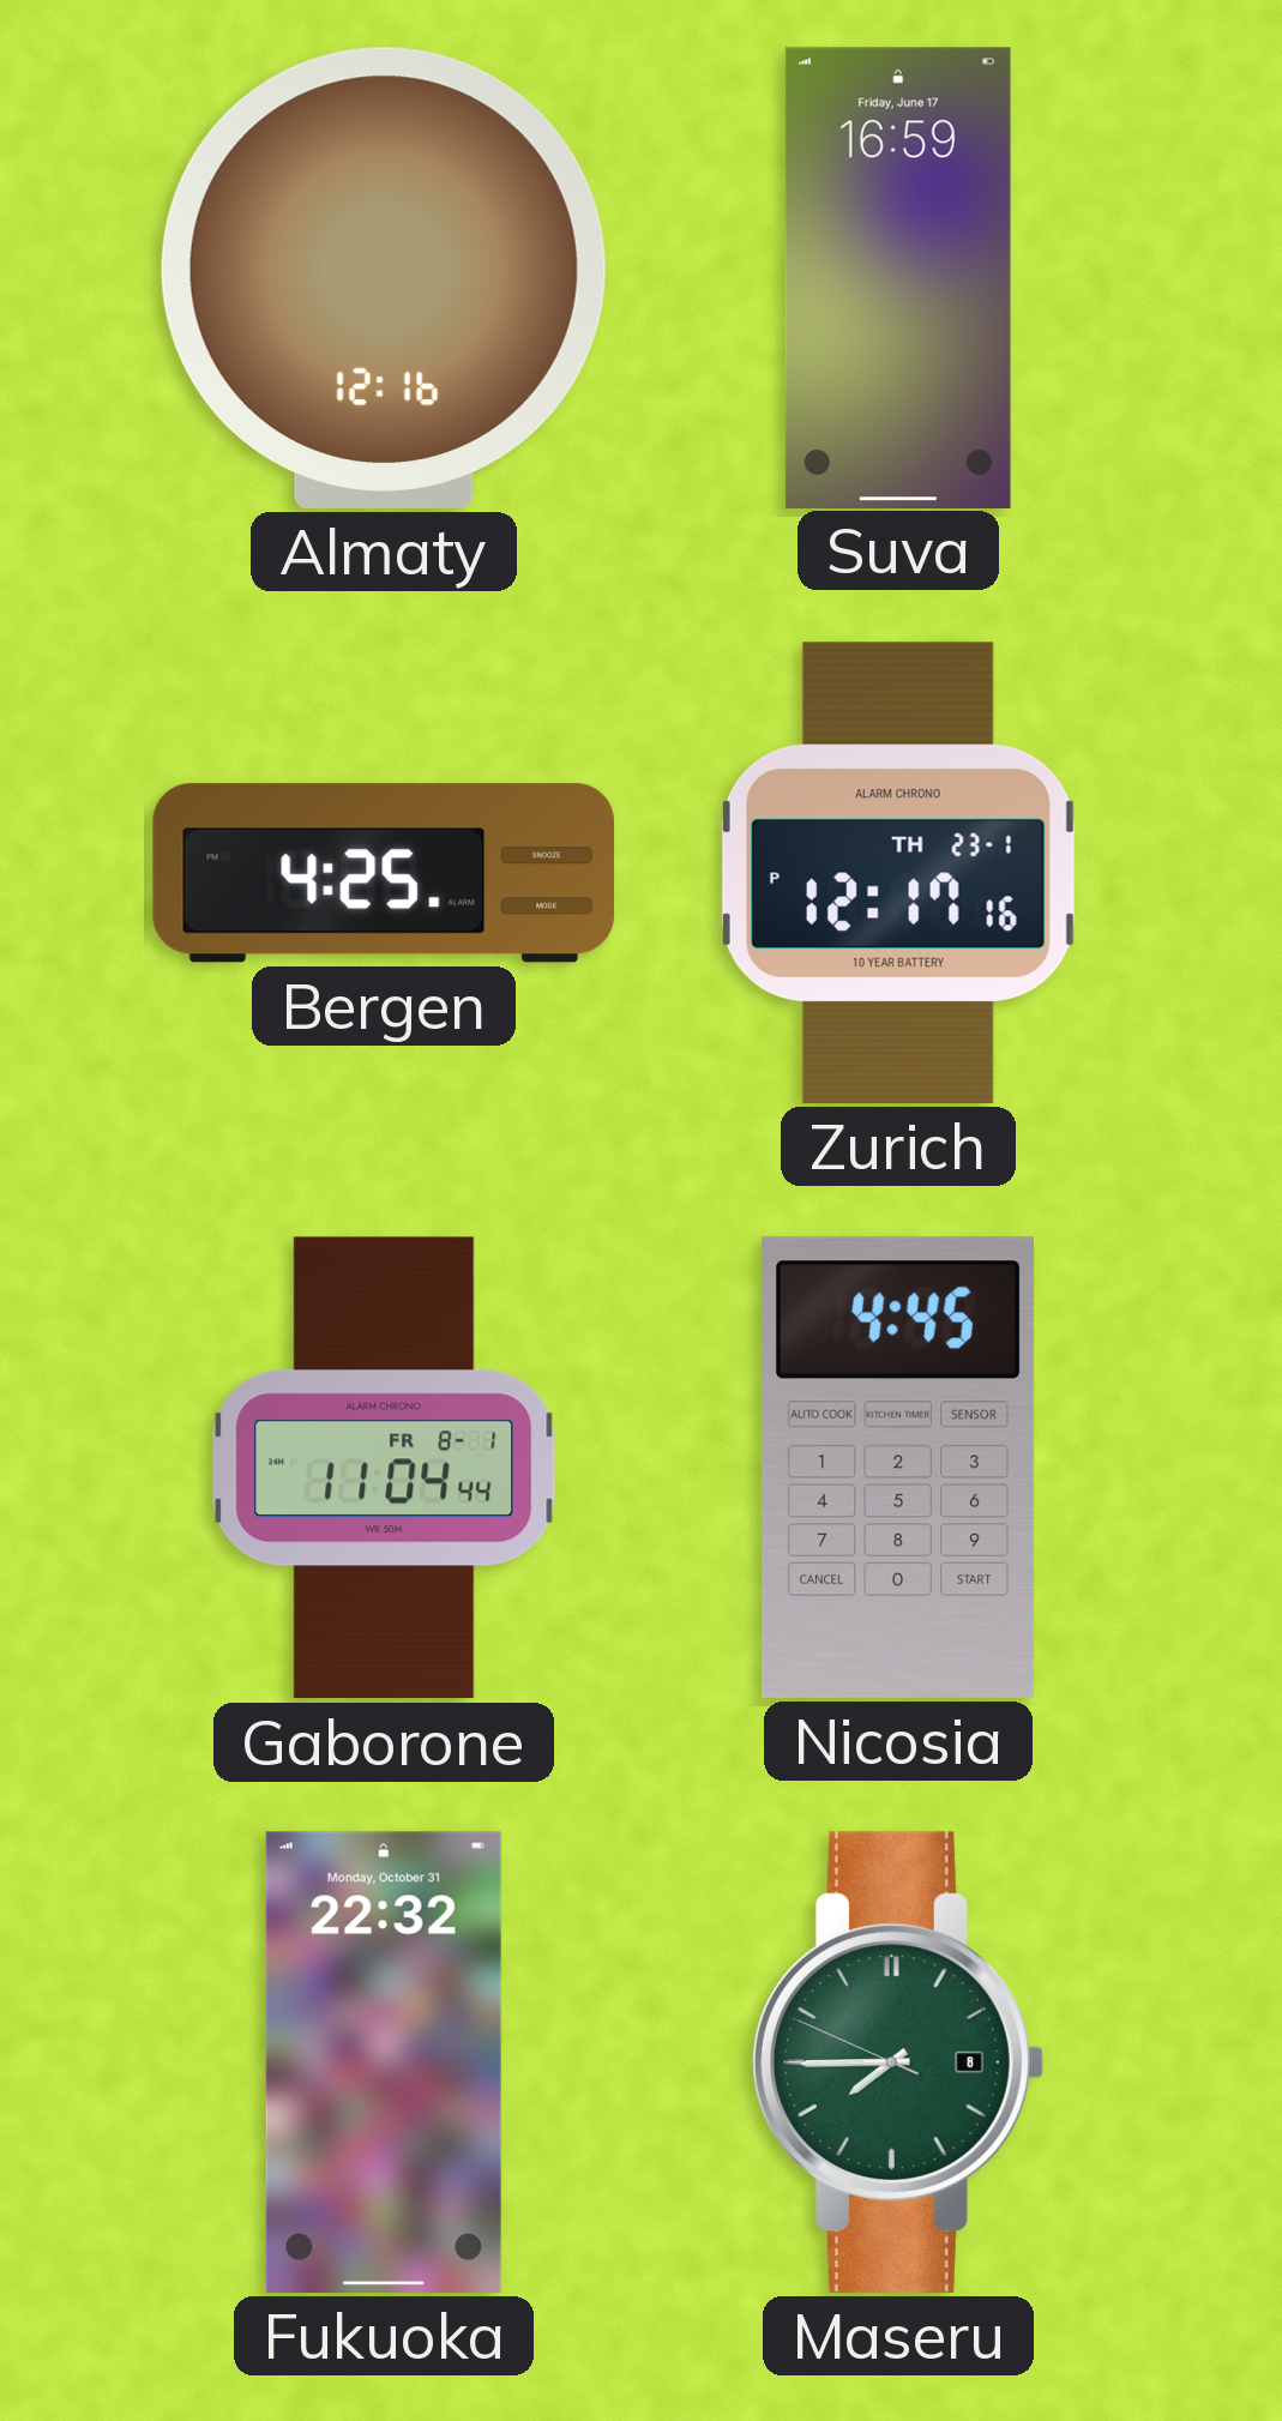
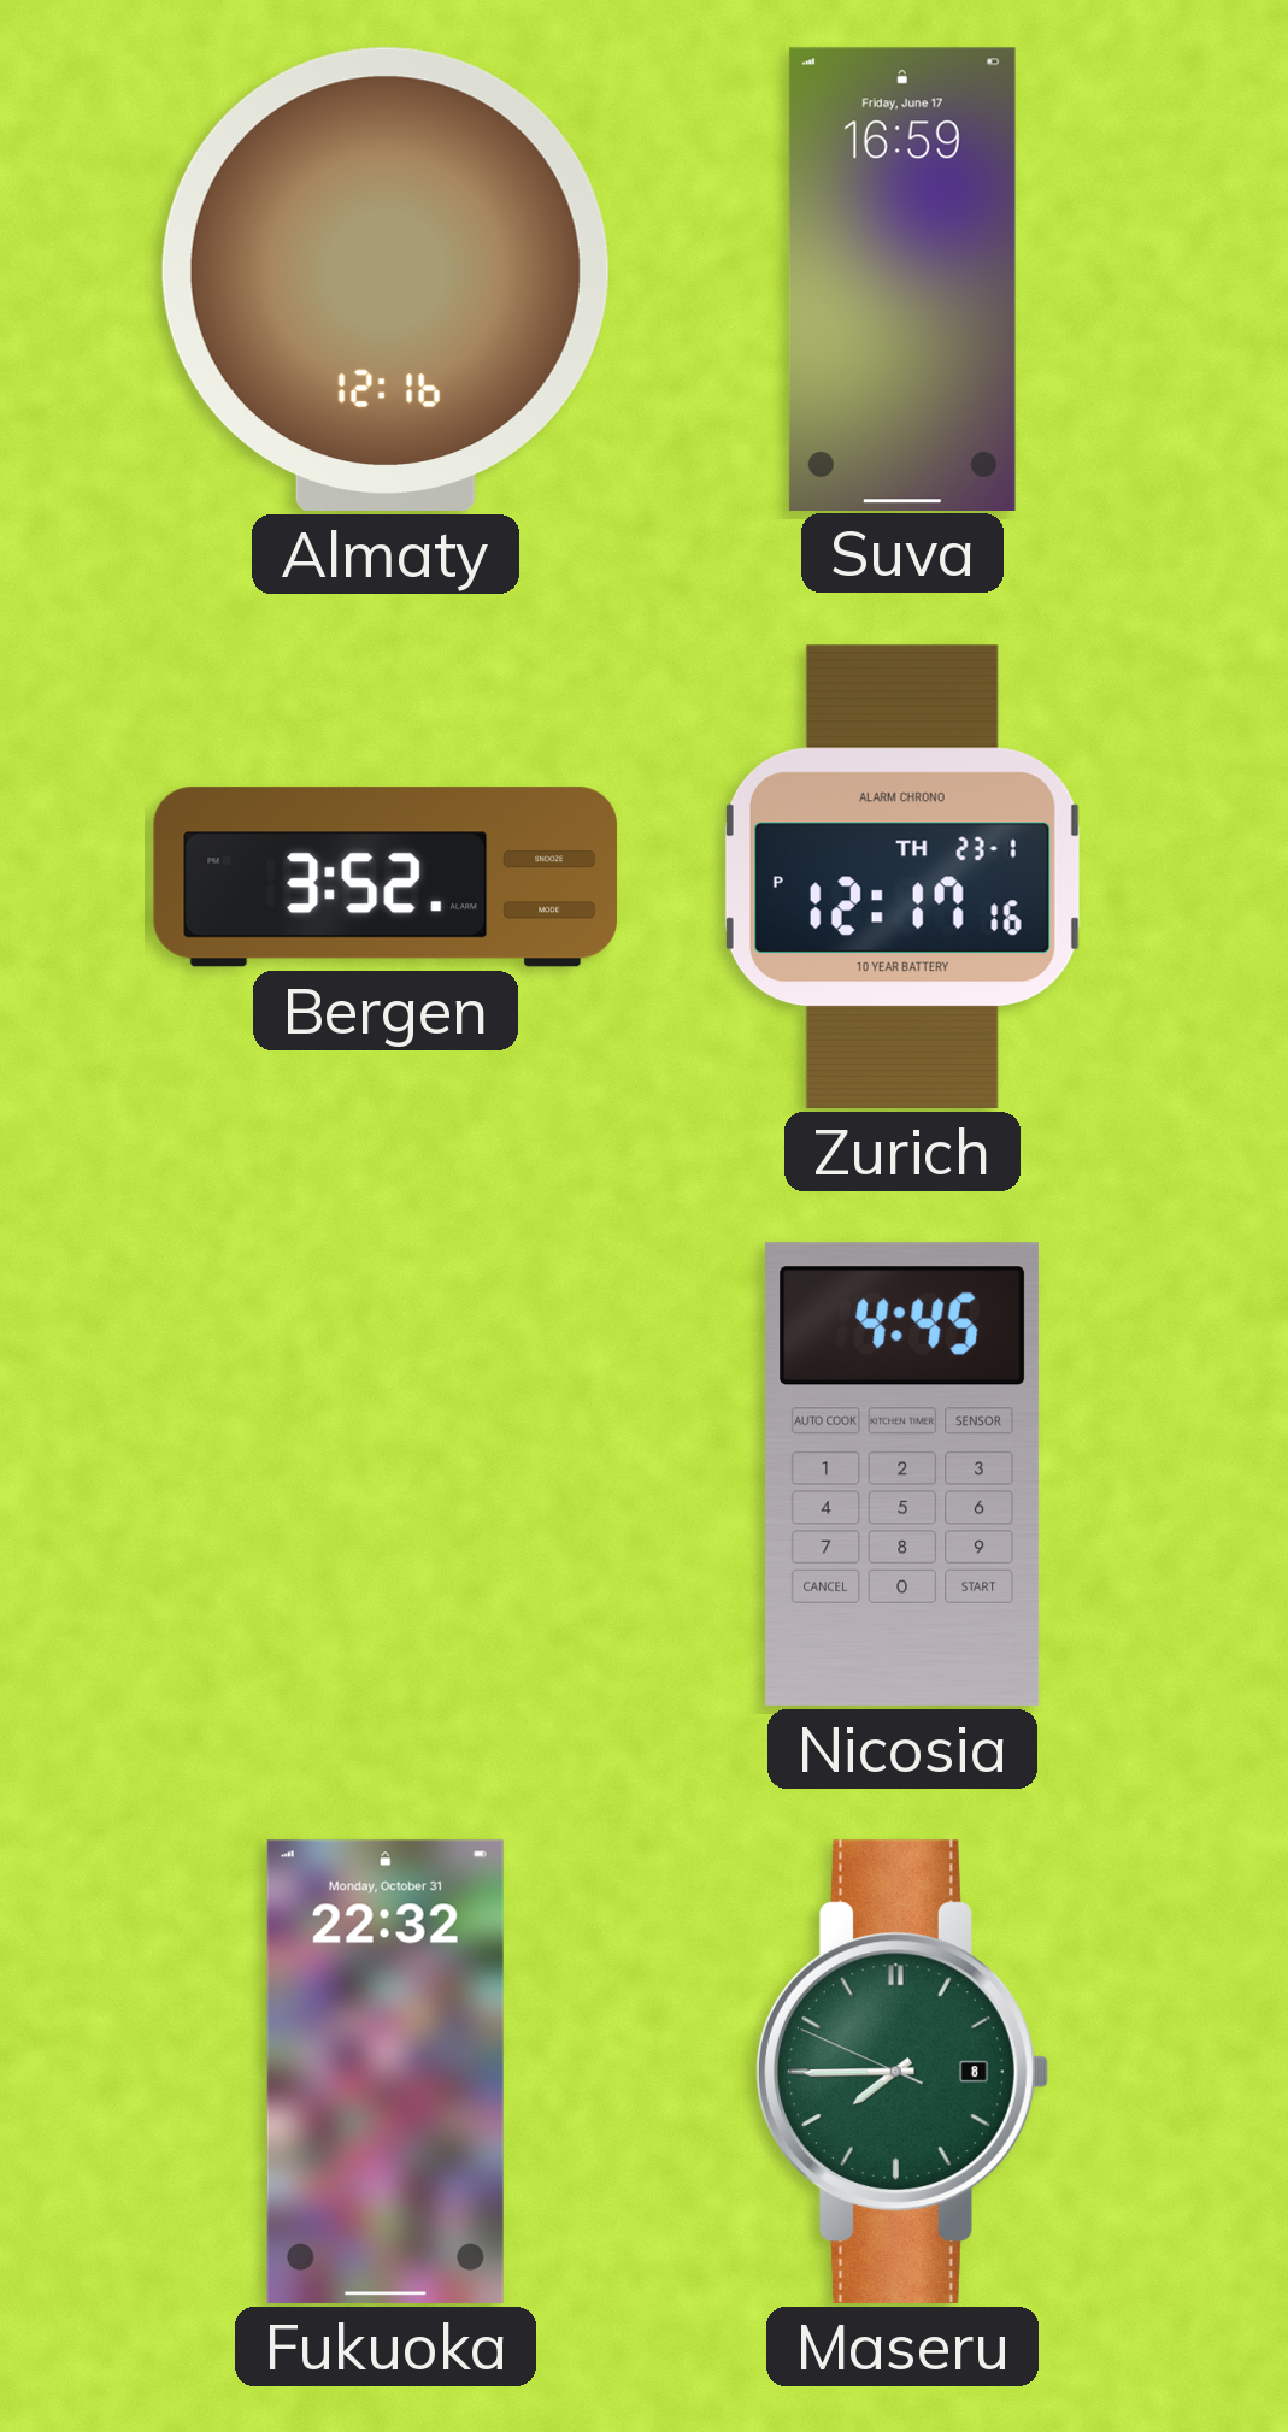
Bergen: 4:25 -> 3:52
Gaborone: 11:04 -> none
